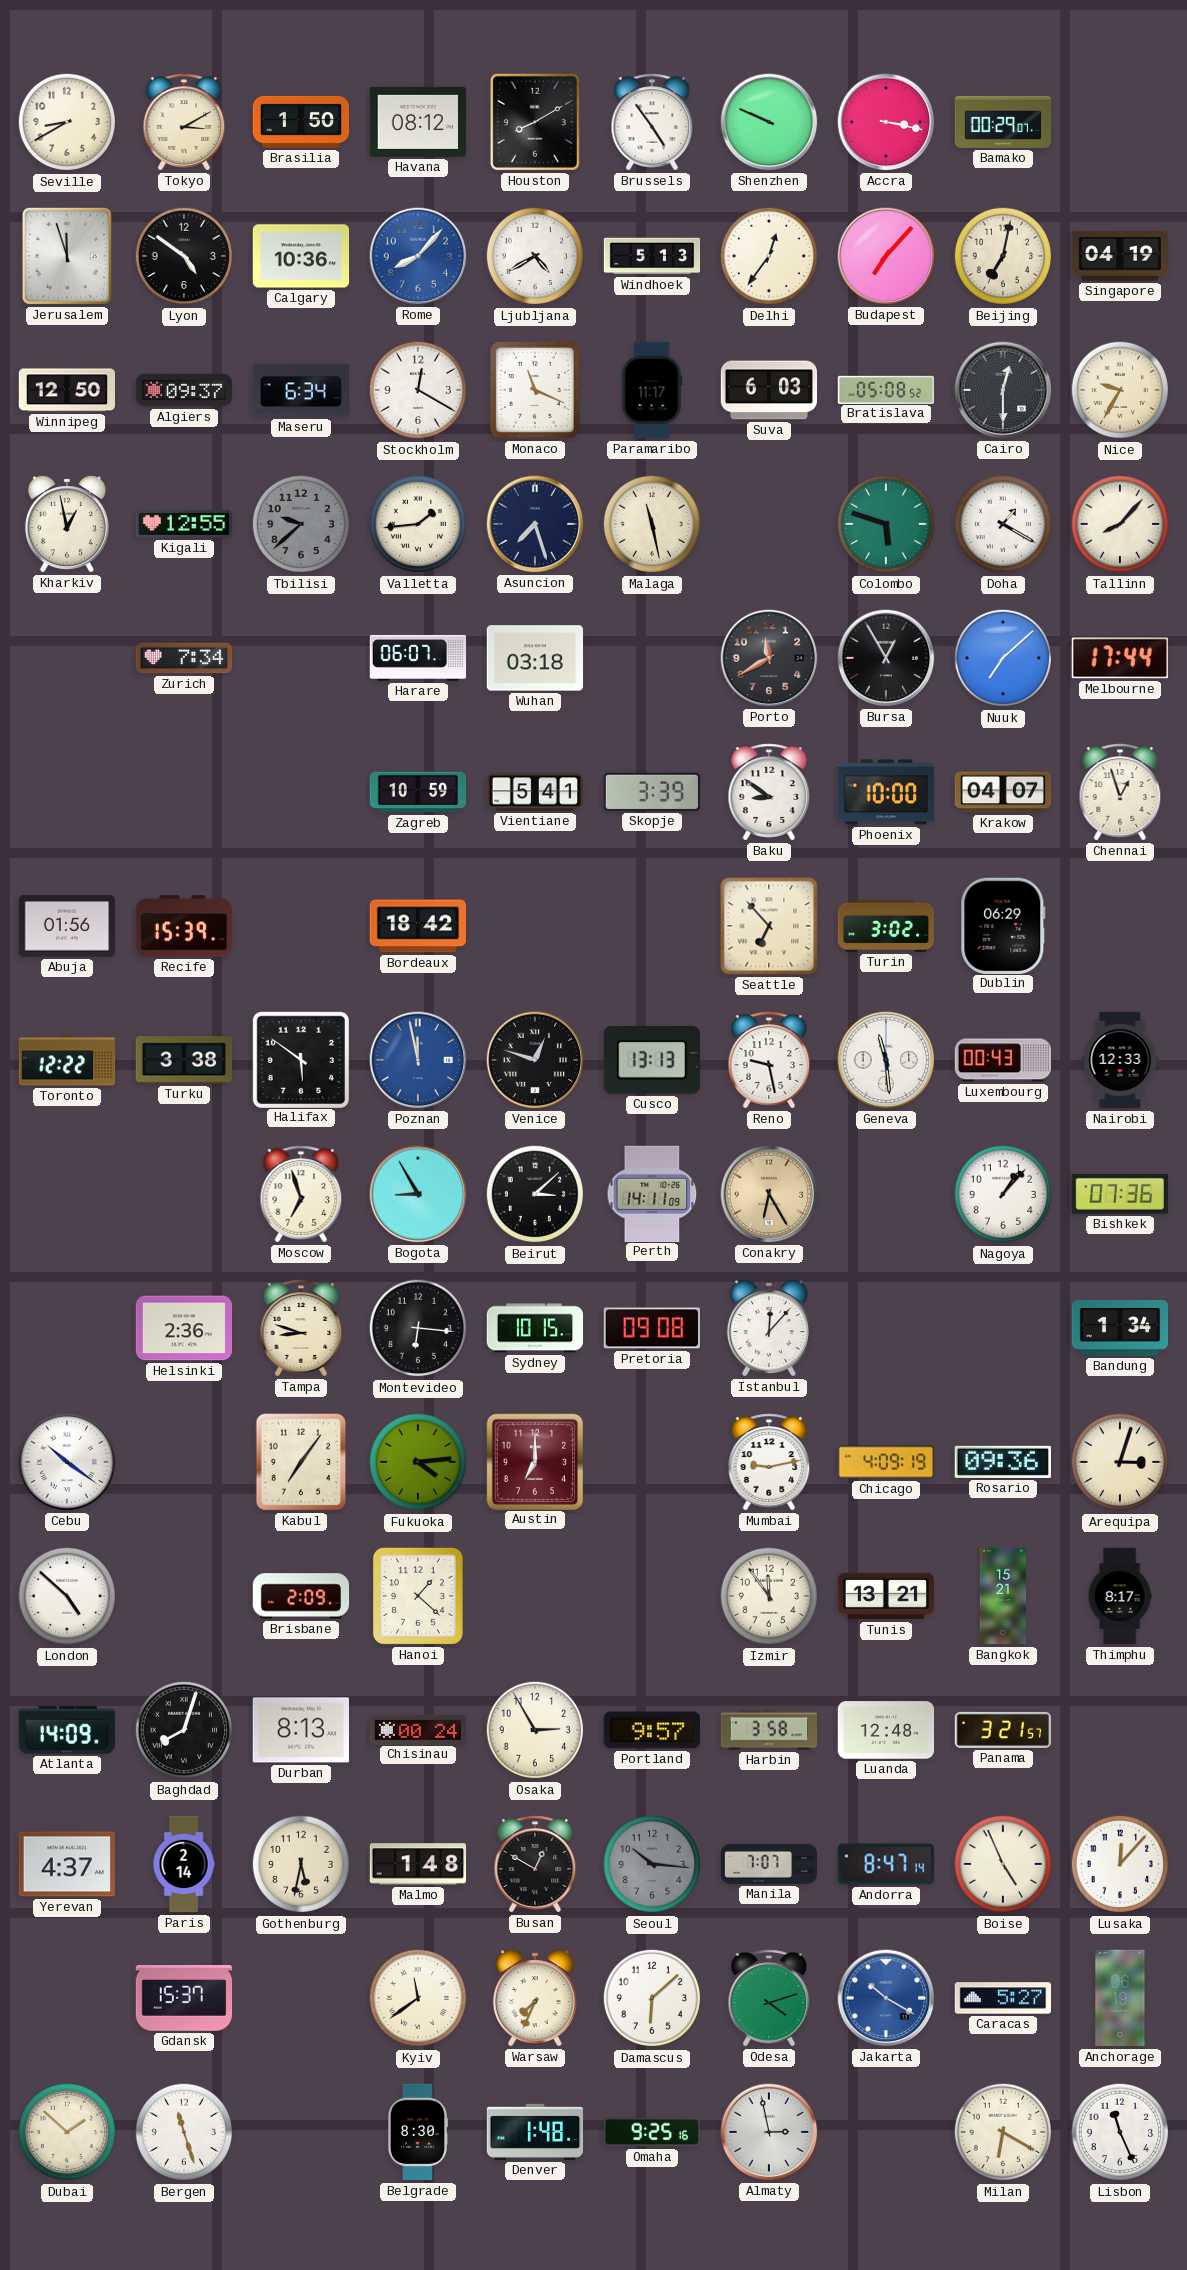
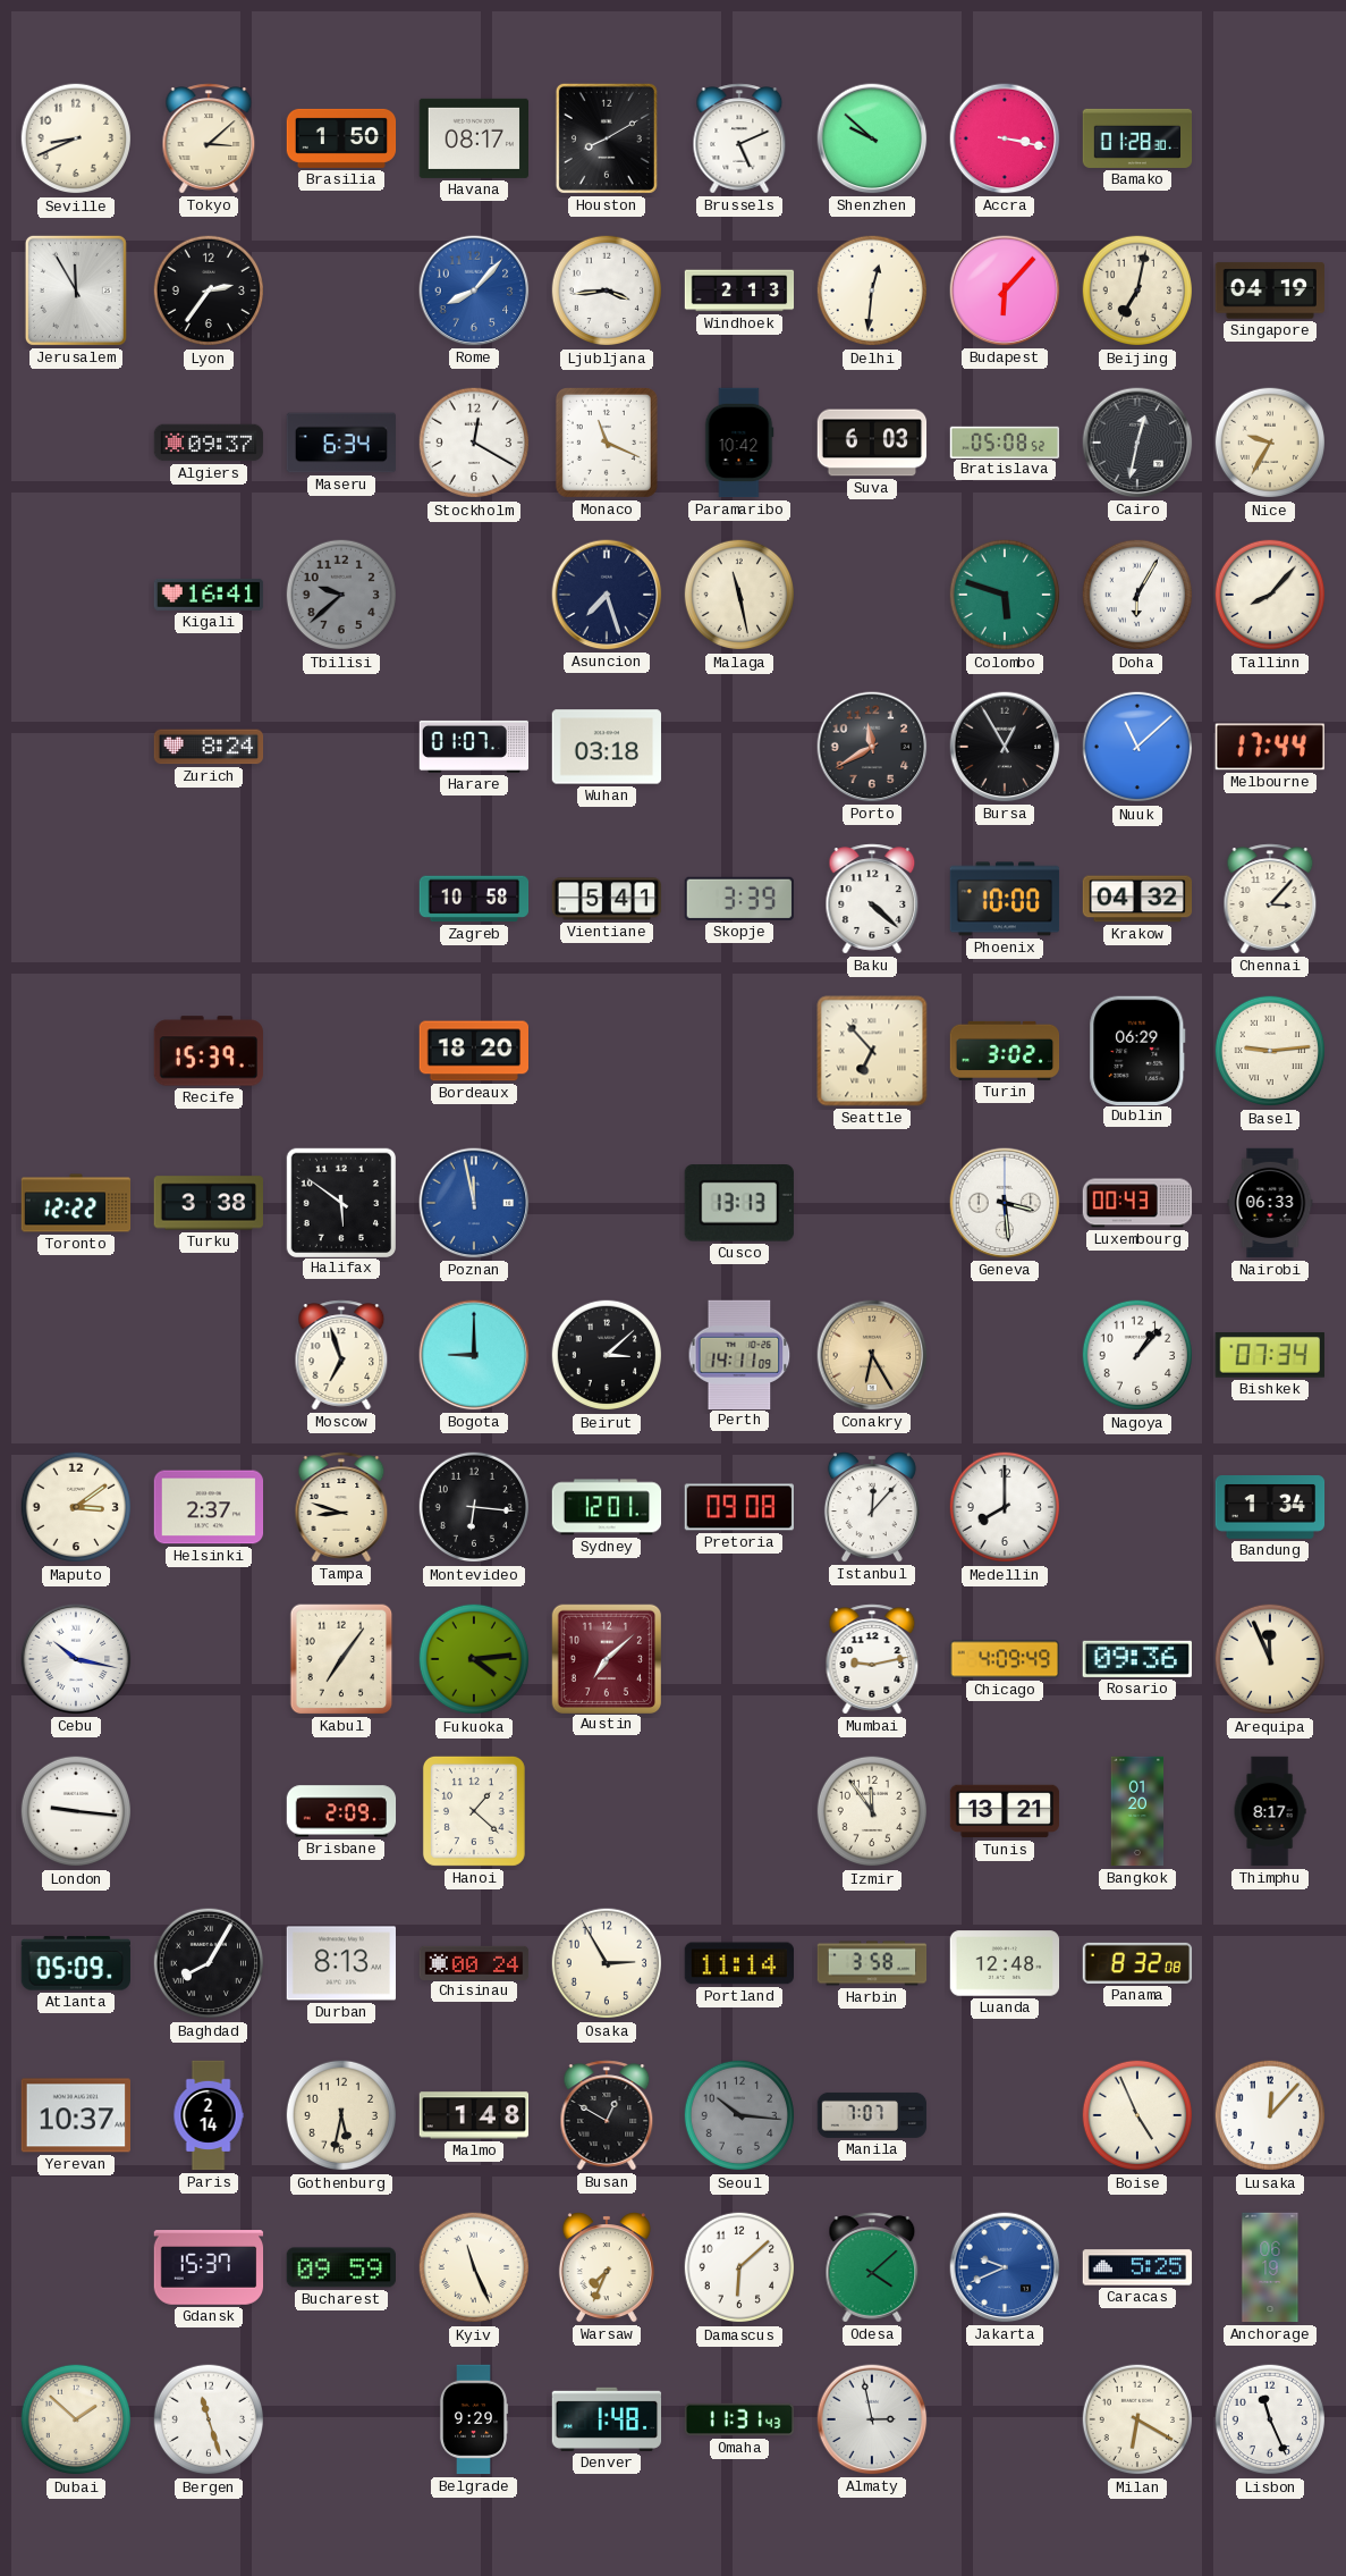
Seville: 8:40 -> 8:41
Tokyo: 3:10 -> 3:08
Havana: 08:12 -> 08:17
Brussels: 4:54 -> 5:11
Shenzhen: 9:49 -> 9:52
Bamako: 00:29 -> 01:28
Jerusalem: 11:57 -> 11:55
Lyon: 4:51 -> 2:36
Calgary: 10:36 -> none
Ljubljana: 4:40 -> 3:44
Windhoek: 5:13 -> 2:13
Delhi: 12:36 -> 12:31
Budapest: 7:07 -> 6:07
Winnipeg: 12:50 -> none
Paramaribo: 11:17 -> 10:42
Cairo: 12:30 -> 12:32
Kharkiv: 12:58 -> none
Kigali: 12:55 -> 16:41
Valletta: 1:44 -> none
Doha: 1:20 -> 6:05
Zurich: 7:34 -> 8:24
Harare: 06:07 -> 01:07
Nuuk: 7:08 -> 11:08
Zagreb: 10:59 -> 10:58
Baku: 8:51 -> 4:22
Krakow: 04:07 -> 04:32
Chennai: 12:57 -> 3:07
Abuja: 01:56 -> none
Bordeaux: 18:42 -> 18:20
Basel: none -> 9:14
Venice: 12:48 -> none
Reno: 9:28 -> none
Geneva: 11:29 -> 3:29
Nairobi: 12:33 -> 06:33
Bogota: 8:55 -> 9:00
Bishkek: 07:36 -> 07:34
Maputo: none -> 3:09
Helsinki: 2:36 -> 2:37
Sydney: 10:15 -> 12:01
Medellin: none -> 8:00
Cebu: 10:21 -> 10:17
Austin: 7:00 -> 7:08
Chicago: 4:09:19 -> 4:09:49
Arequipa: 3:03 -> 11:56
London: 4:52 -> 9:16
Bangkok: 15:21 -> 01:20
Atlanta: 14:09 -> 05:09
Baghdad: 8:03 -> 8:05
Portland: 9:57 -> 11:14
Panama: 3:21 -> 8:32
Yerevan: 4:37 -> 10:37
Andorra: 8:47 -> none
Bucharest: none -> 09:59
Kyiv: 11:39 -> 11:26
Odesa: 4:12 -> 4:08
Jakarta: 10:20 -> 9:41
Caracas: 5:27 -> 5:25
Belgrade: 8:30 -> 9:29
Omaha: 9:25 -> 11:31
